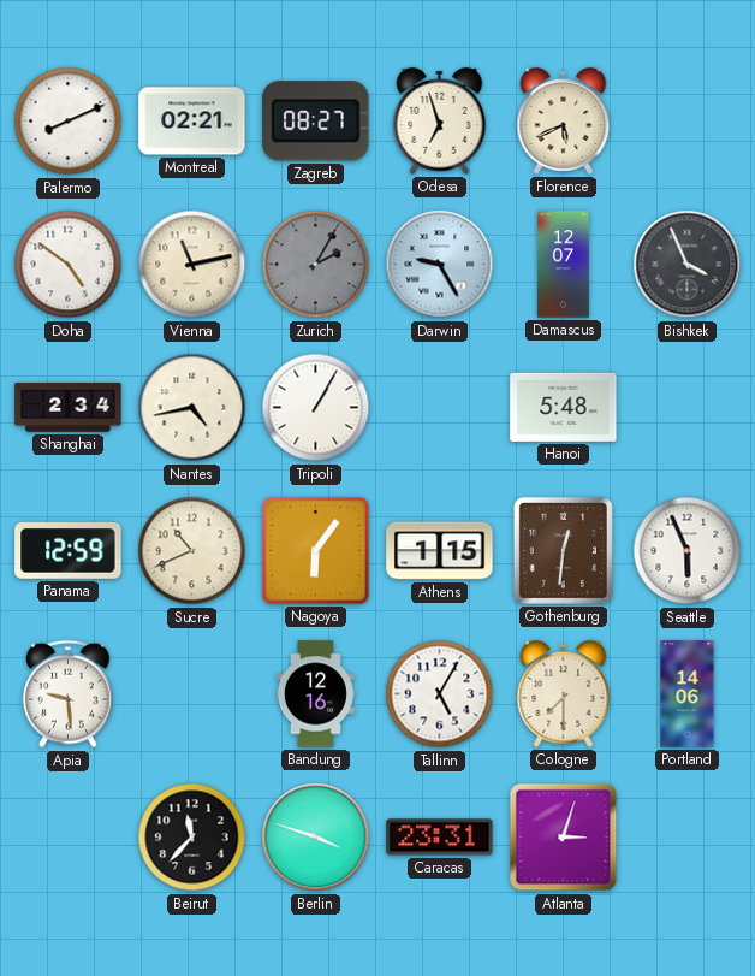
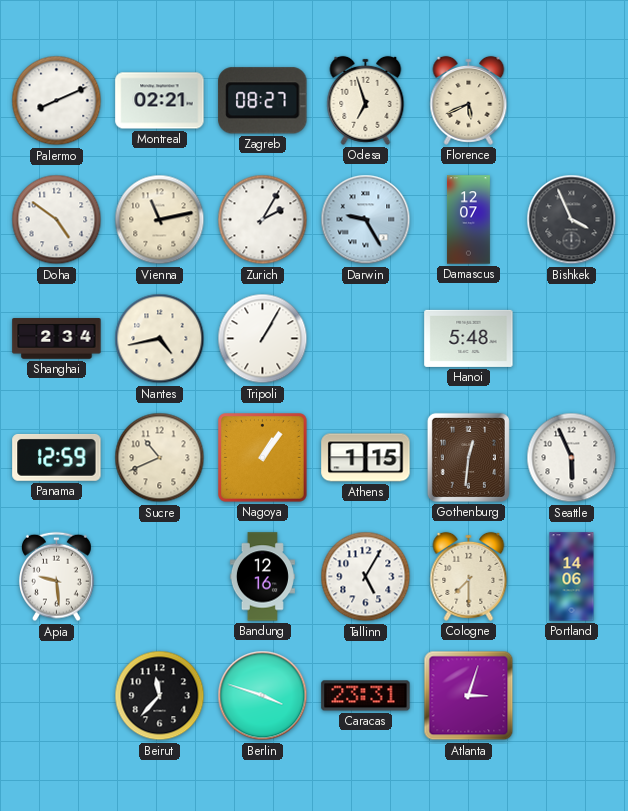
Zurich dial: grey -> white
Nagoya: 6:06 -> 1:06
